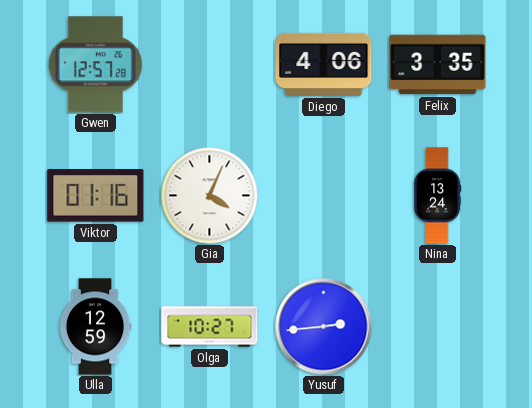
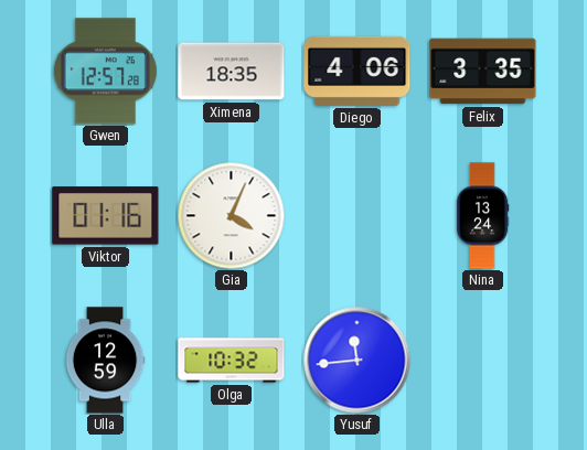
Ximena: none -> 18:35
Olga: 10:27 -> 10:32
Yusuf: 2:44 -> 11:44
